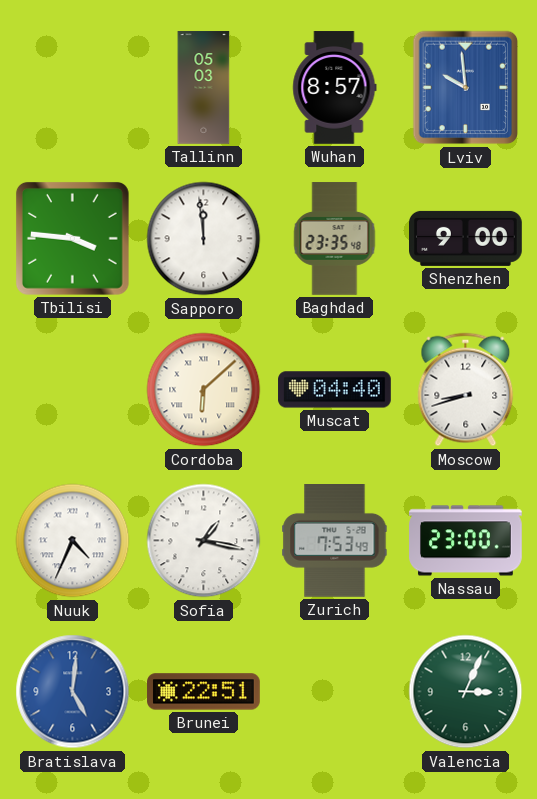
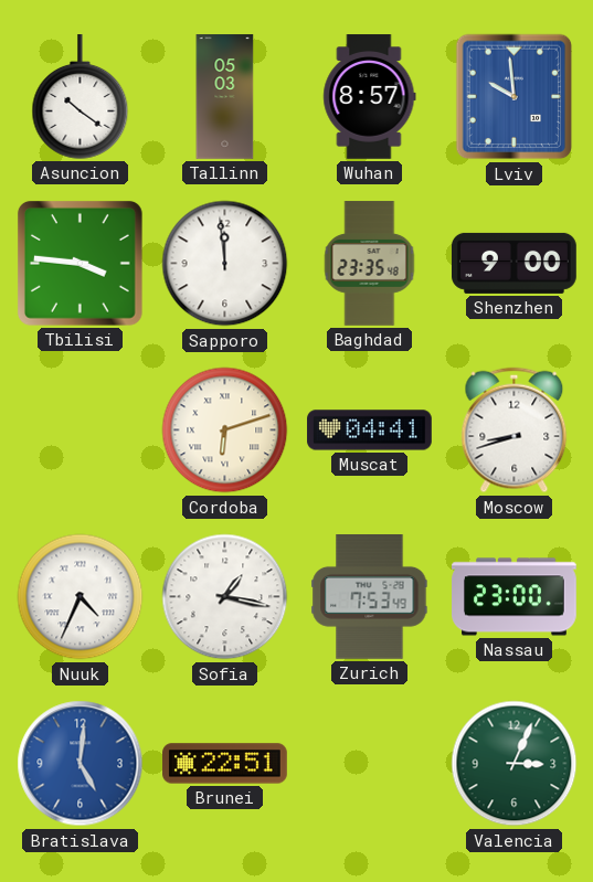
Asuncion: none -> 10:21
Cordoba: 6:08 -> 6:12
Muscat: 04:40 -> 04:41
